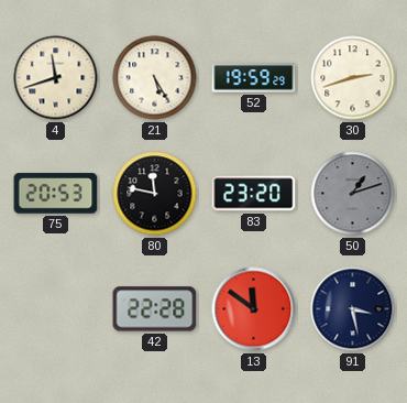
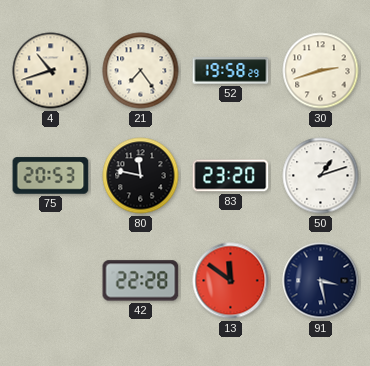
4: 11:42 -> 10:42
21: 5:25 -> 7:24
52: 19:59 -> 19:58
50 dial: grey -> white
